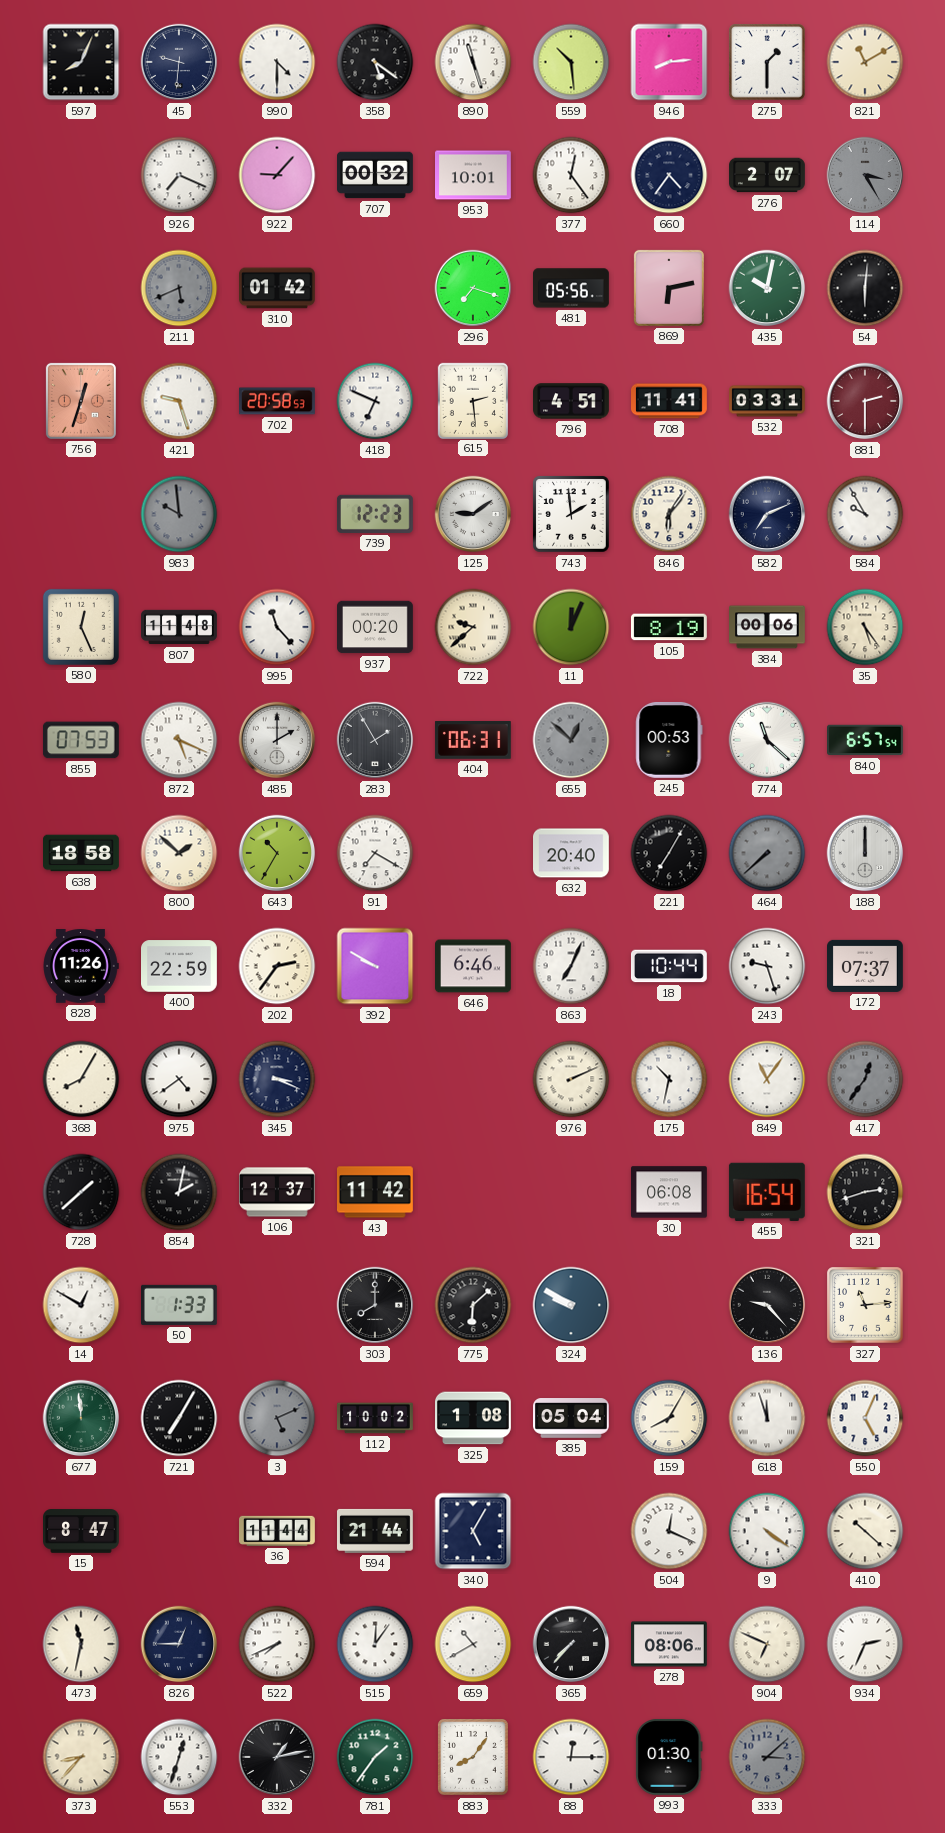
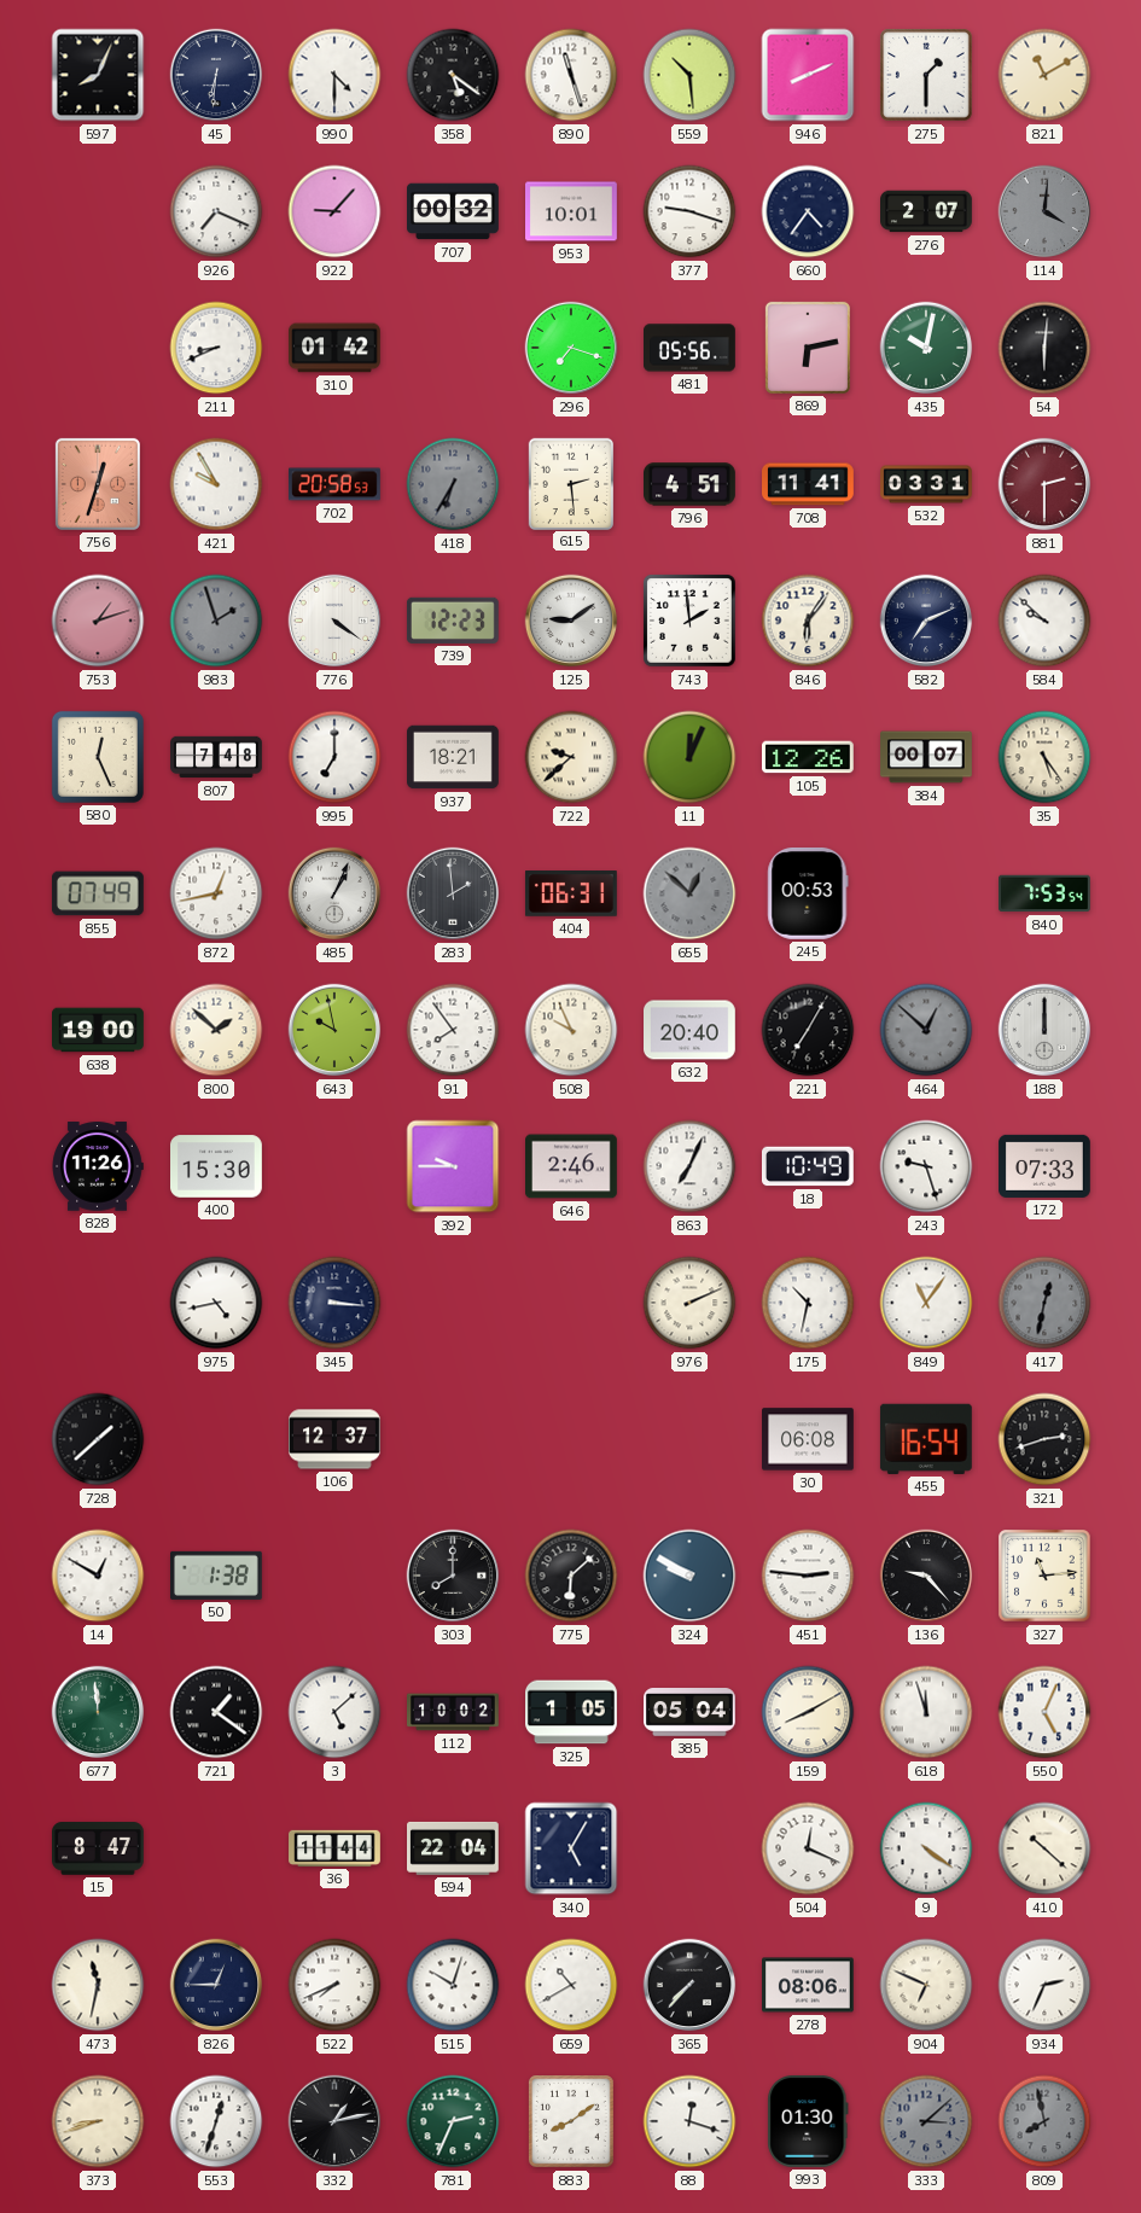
45: 9:31 -> 6:31
946: 8:14 -> 8:11
377: 12:24 -> 9:18
114: 3:25 -> 4:01
211: 5:41 -> 8:41
211 dial: grey -> white
421: 9:27 -> 9:55
418: 6:49 -> 6:35
418 dial: white -> grey
753: none -> 1:12
983: 9:59 -> 1:57
776: none -> 4:21
584: 9:55 -> 9:52
807: 11:48 -> 7:48
995: 11:23 -> 7:00
937: 00:20 -> 18:21
105: 8:19 -> 12:26
384: 00:06 -> 00:07
855: 07:53 -> 07:49
872: 5:19 -> 12:43
485: 2:00 -> 1:04
283: 1:55 -> 1:59
774: 11:22 -> none
840: 6:57 -> 7:53
638: 18:58 -> 19:00
643: 10:35 -> 9:58
91: 7:20 -> 7:54
508: none -> 9:56
464: 7:38 -> 12:52
400: 22:59 -> 15:30
202: 2:36 -> none
392: 9:50 -> 9:45
646: 6:46 -> 2:46
18: 10:44 -> 10:49
172: 07:37 -> 07:33
368: 8:05 -> none
975: 4:39 -> 4:43
345: 3:19 -> 3:16
417: 12:36 -> 12:32
854: 2:02 -> none
43: 11:42 -> none
50: 1:33 -> 1:38
451: none -> 2:46
721: 7:05 -> 1:21
3: 5:11 -> 5:08
3 dial: grey -> white
325: 1:08 -> 1:05
159: 8:05 -> 8:10
594: 21:44 -> 22:04
515: 12:06 -> 10:03
373: 8:37 -> 8:42
781: 1:36 -> 2:34
883: 8:06 -> 8:09
88: 12:15 -> 12:18
809: none -> 7:58
